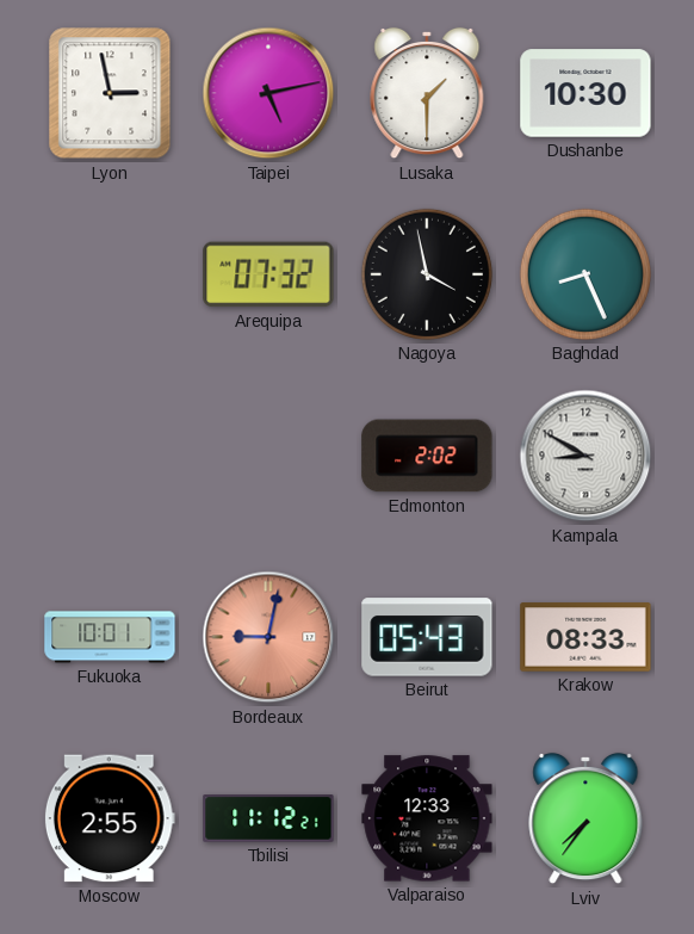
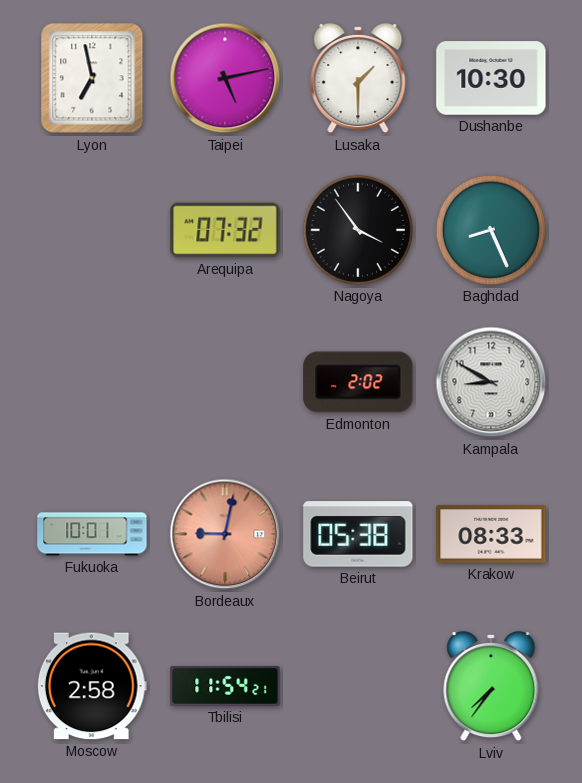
Lyon: 2:58 -> 6:58
Nagoya: 3:58 -> 3:54
Beirut: 05:43 -> 05:38
Moscow: 2:55 -> 2:58
Tbilisi: 11:12 -> 11:54
Valparaiso: 12:33 -> none
